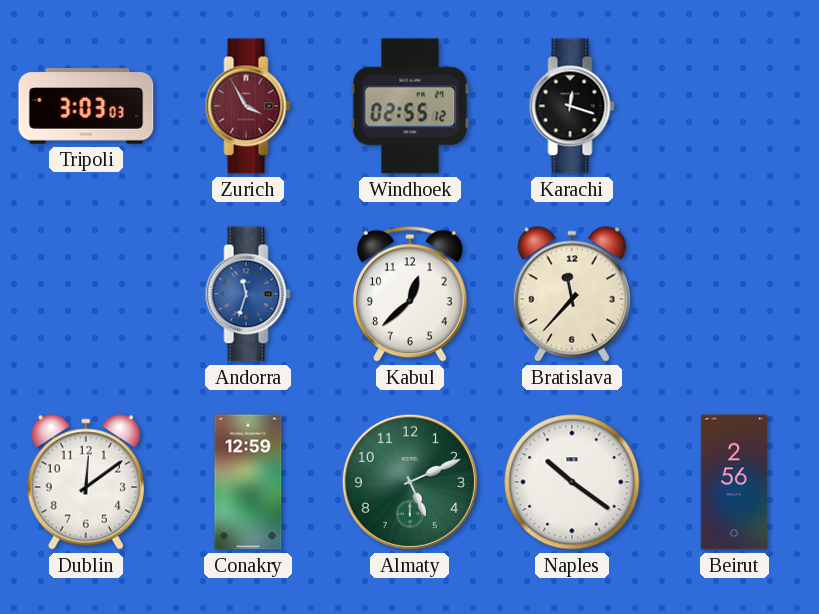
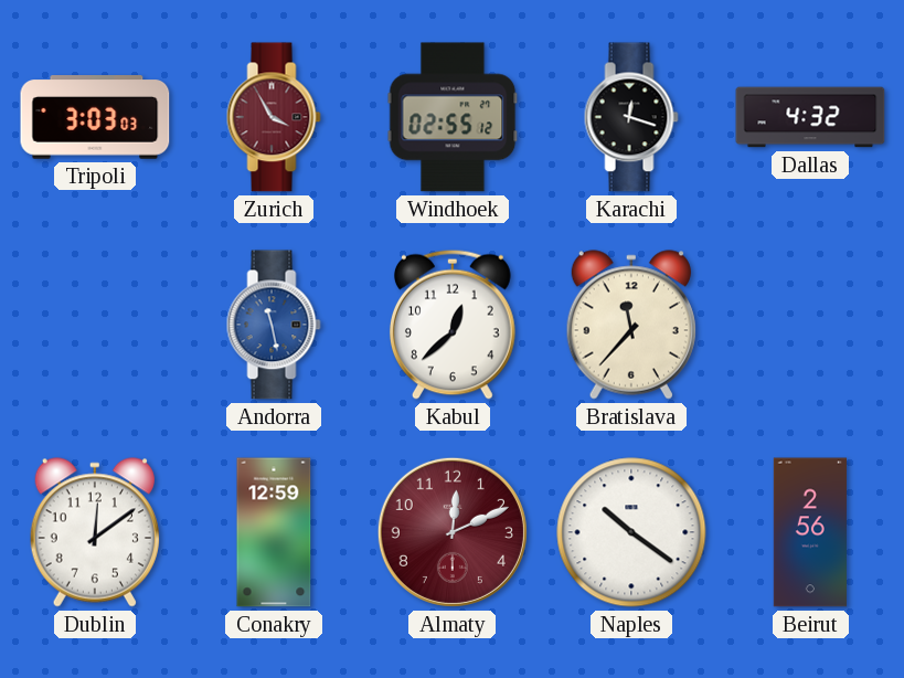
Dallas: none -> 4:32
Andorra: 11:33 -> 11:28
Almaty: 5:11 -> 12:11
Almaty dial: green -> burgundy
